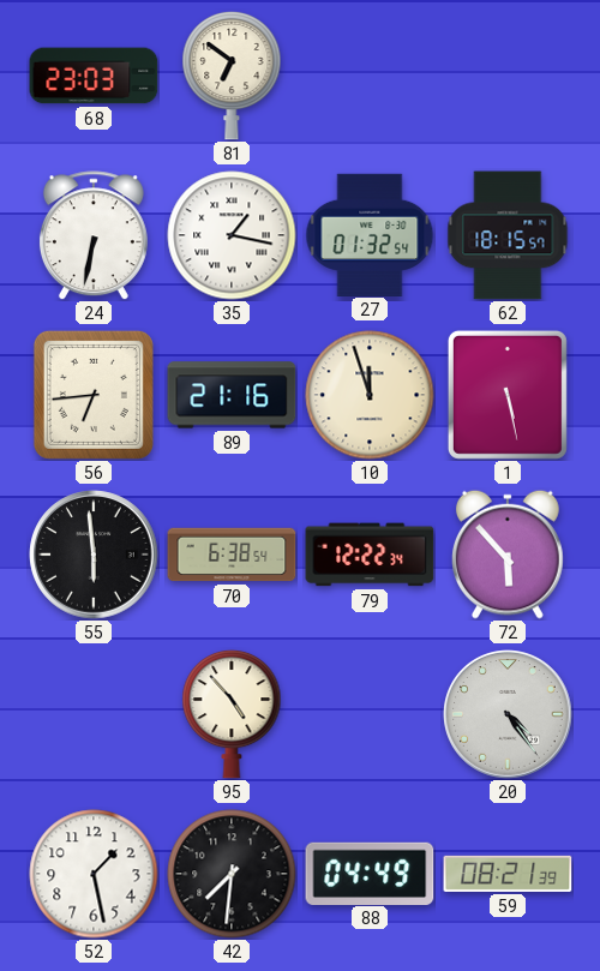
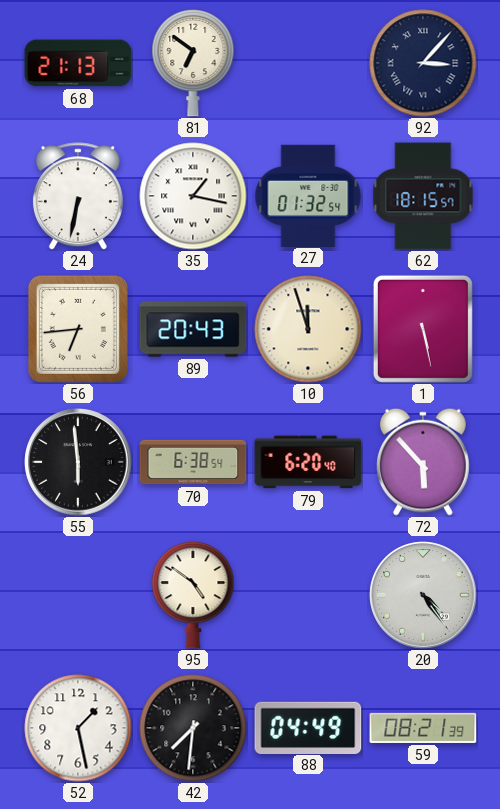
68: 23:03 -> 21:13
92: none -> 3:07
89: 21:16 -> 20:43
79: 12:22 -> 6:20
95: 4:53 -> 4:51
